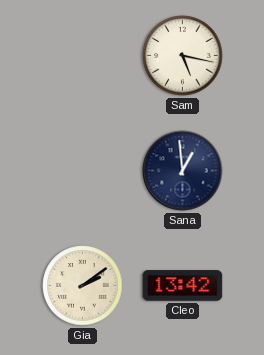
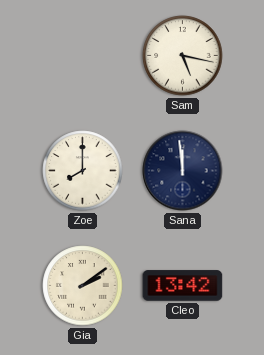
Zoe: none -> 8:00
Sana: 12:59 -> 11:59
